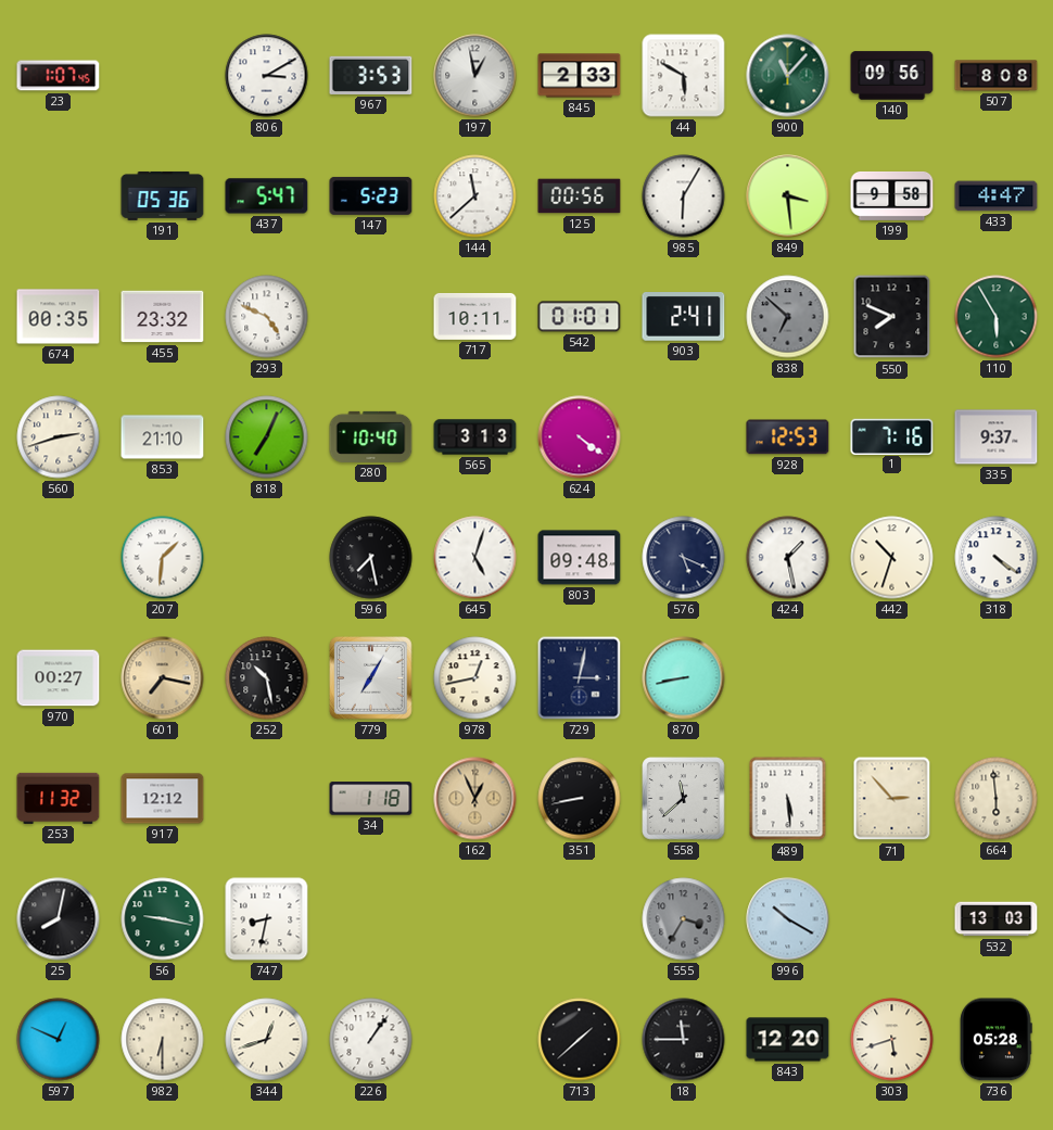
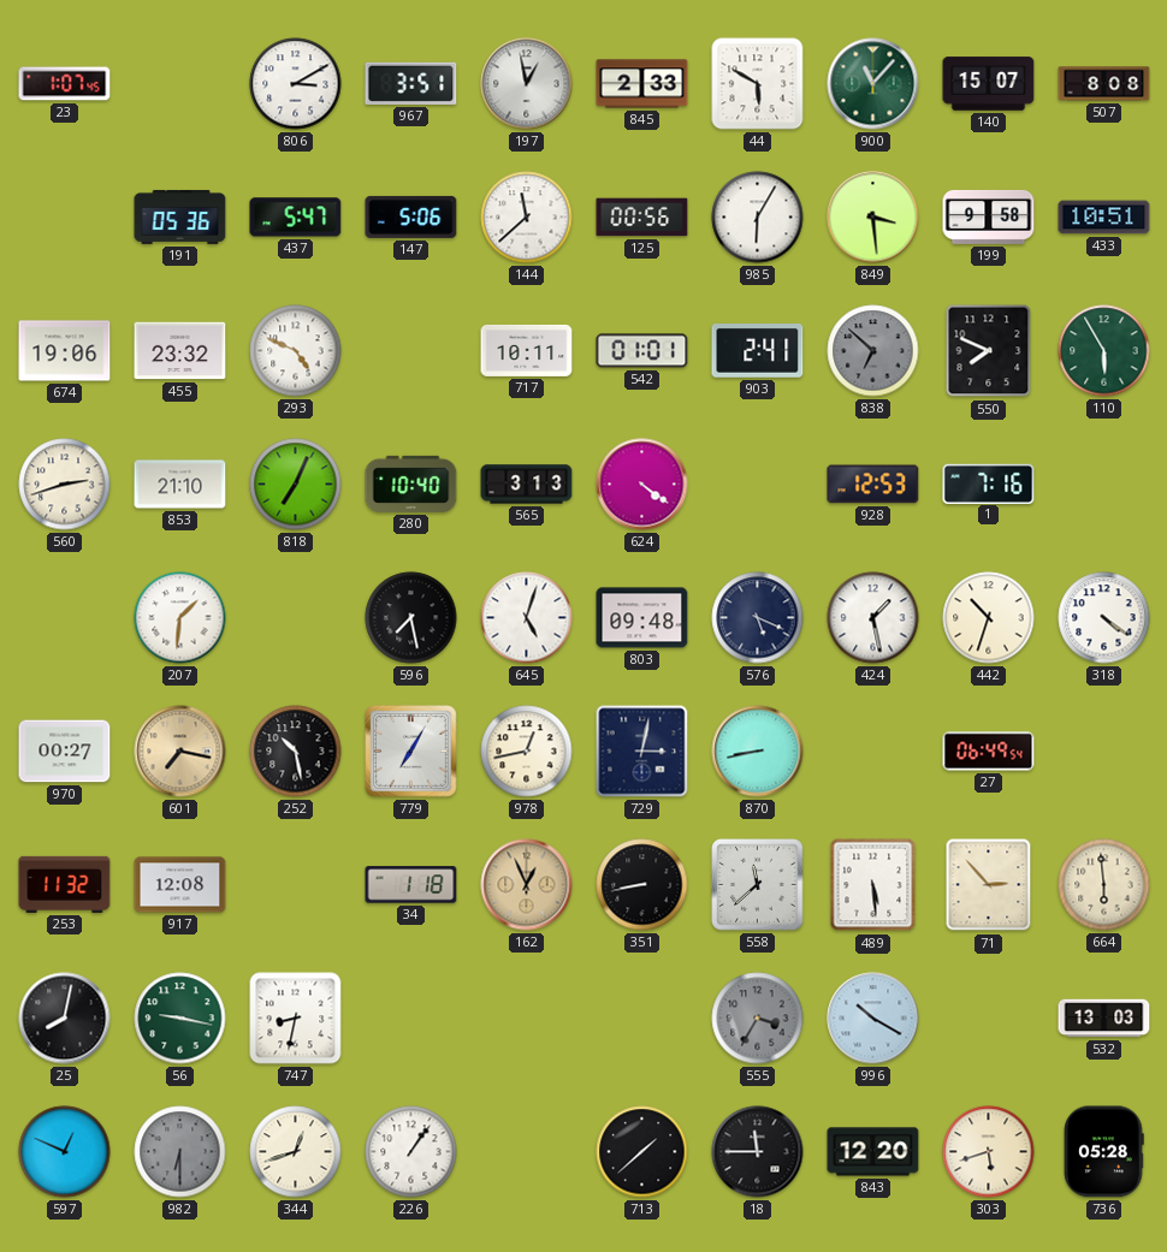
967: 3:53 -> 3:51
140: 09:56 -> 15:07
147: 5:23 -> 5:06
433: 4:47 -> 10:51
674: 00:35 -> 19:06
335: 9:37 -> none
27: none -> 06:49
917: 12:12 -> 12:08
982 dial: cream -> grey
